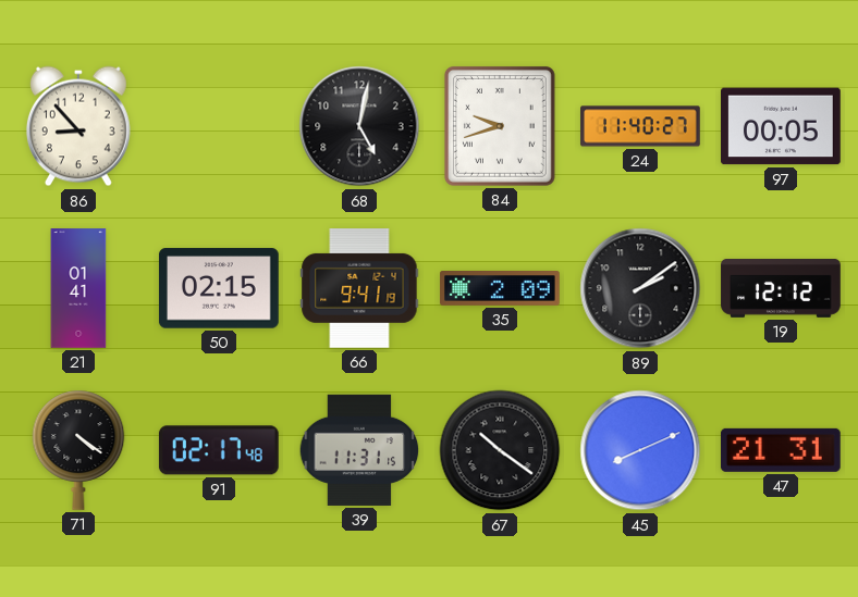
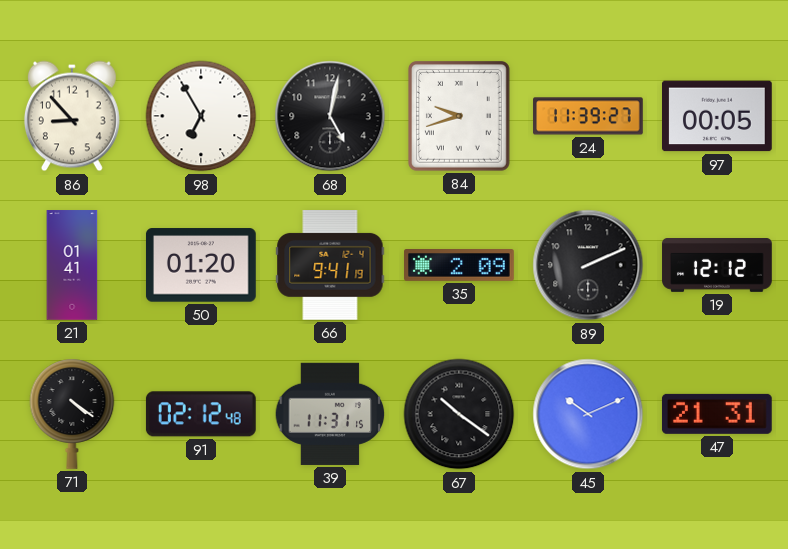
98: none -> 6:55
24: 11:40 -> 11:39
50: 02:15 -> 01:20
89: 2:09 -> 2:11
91: 02:17 -> 02:12
45: 8:11 -> 10:11
